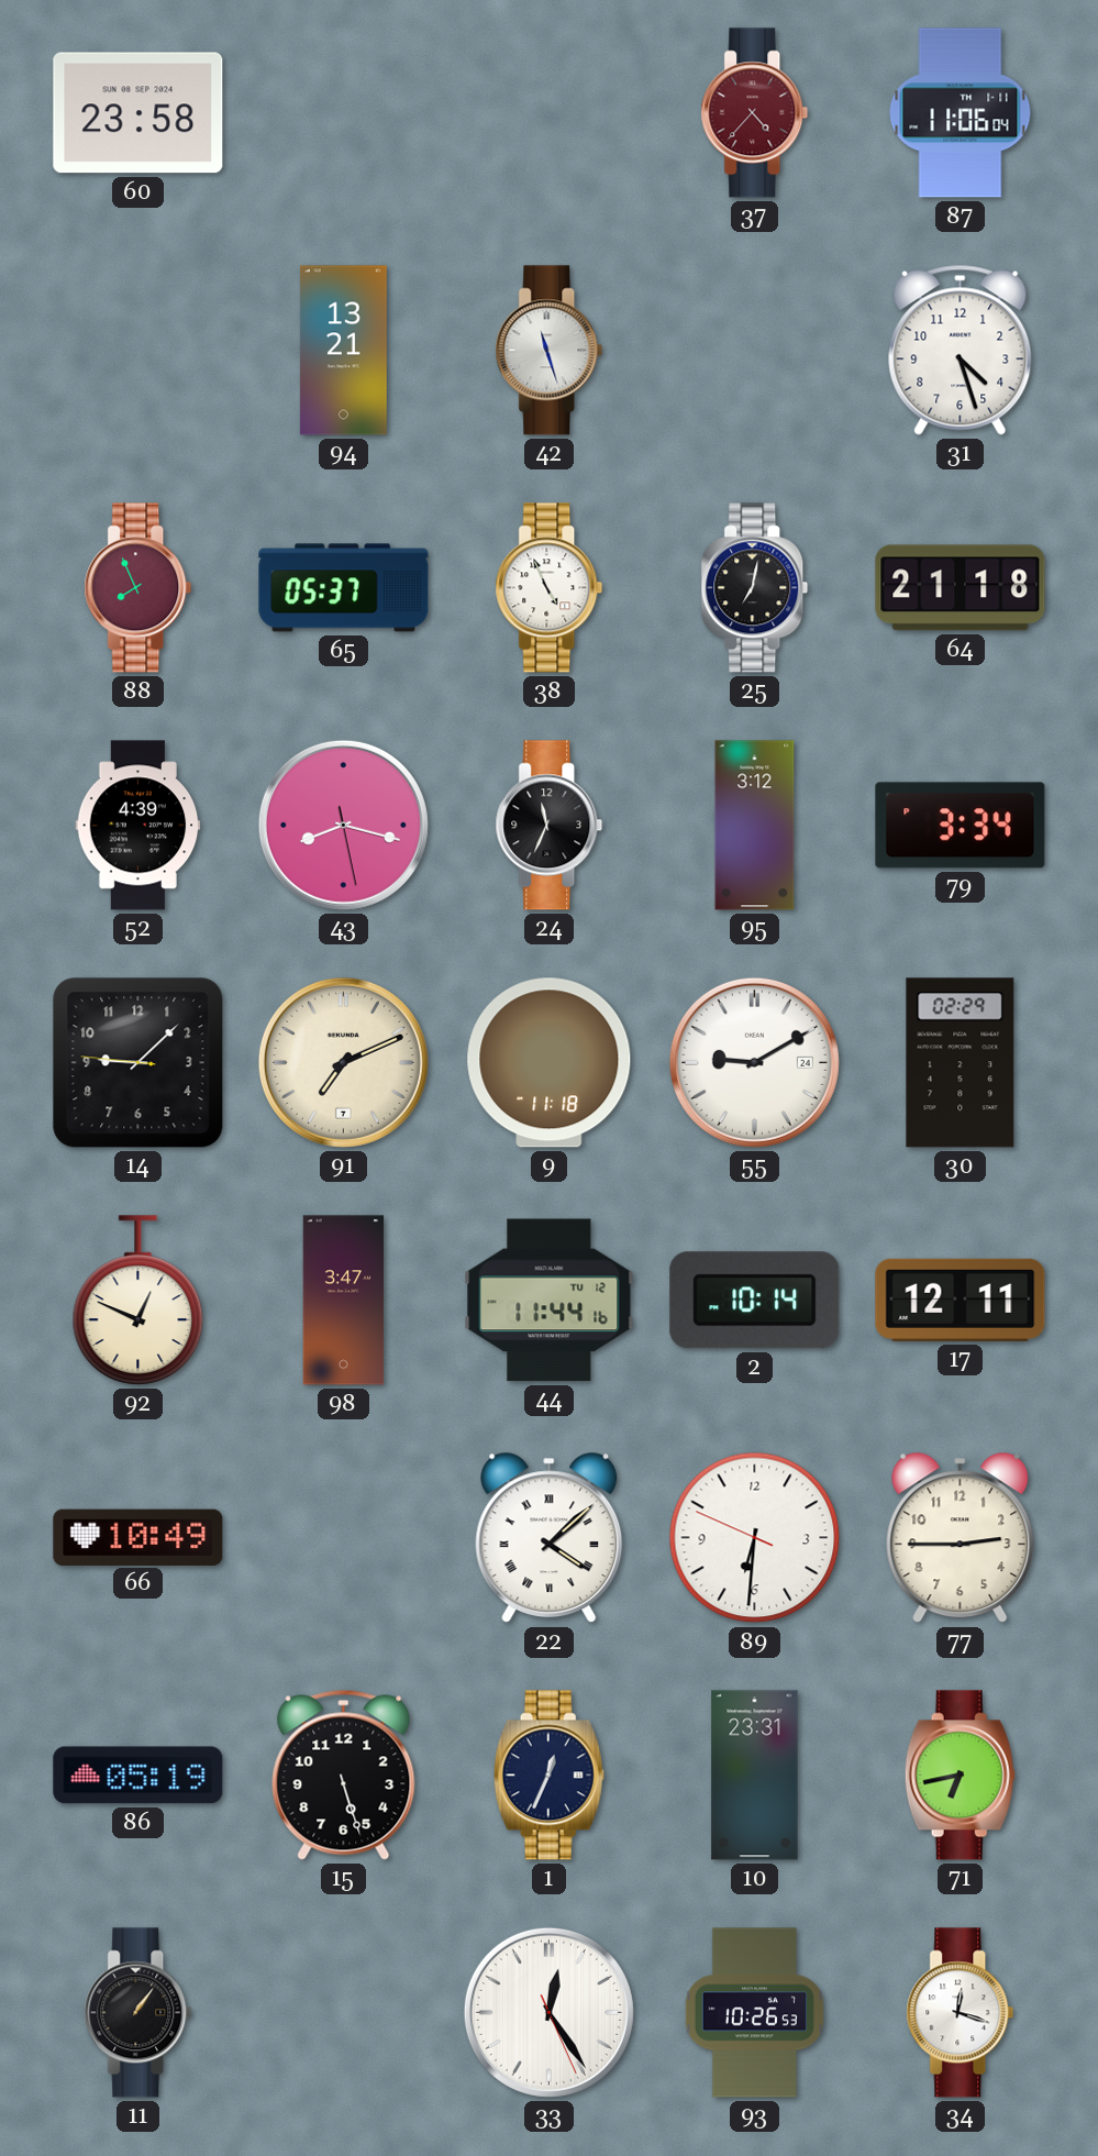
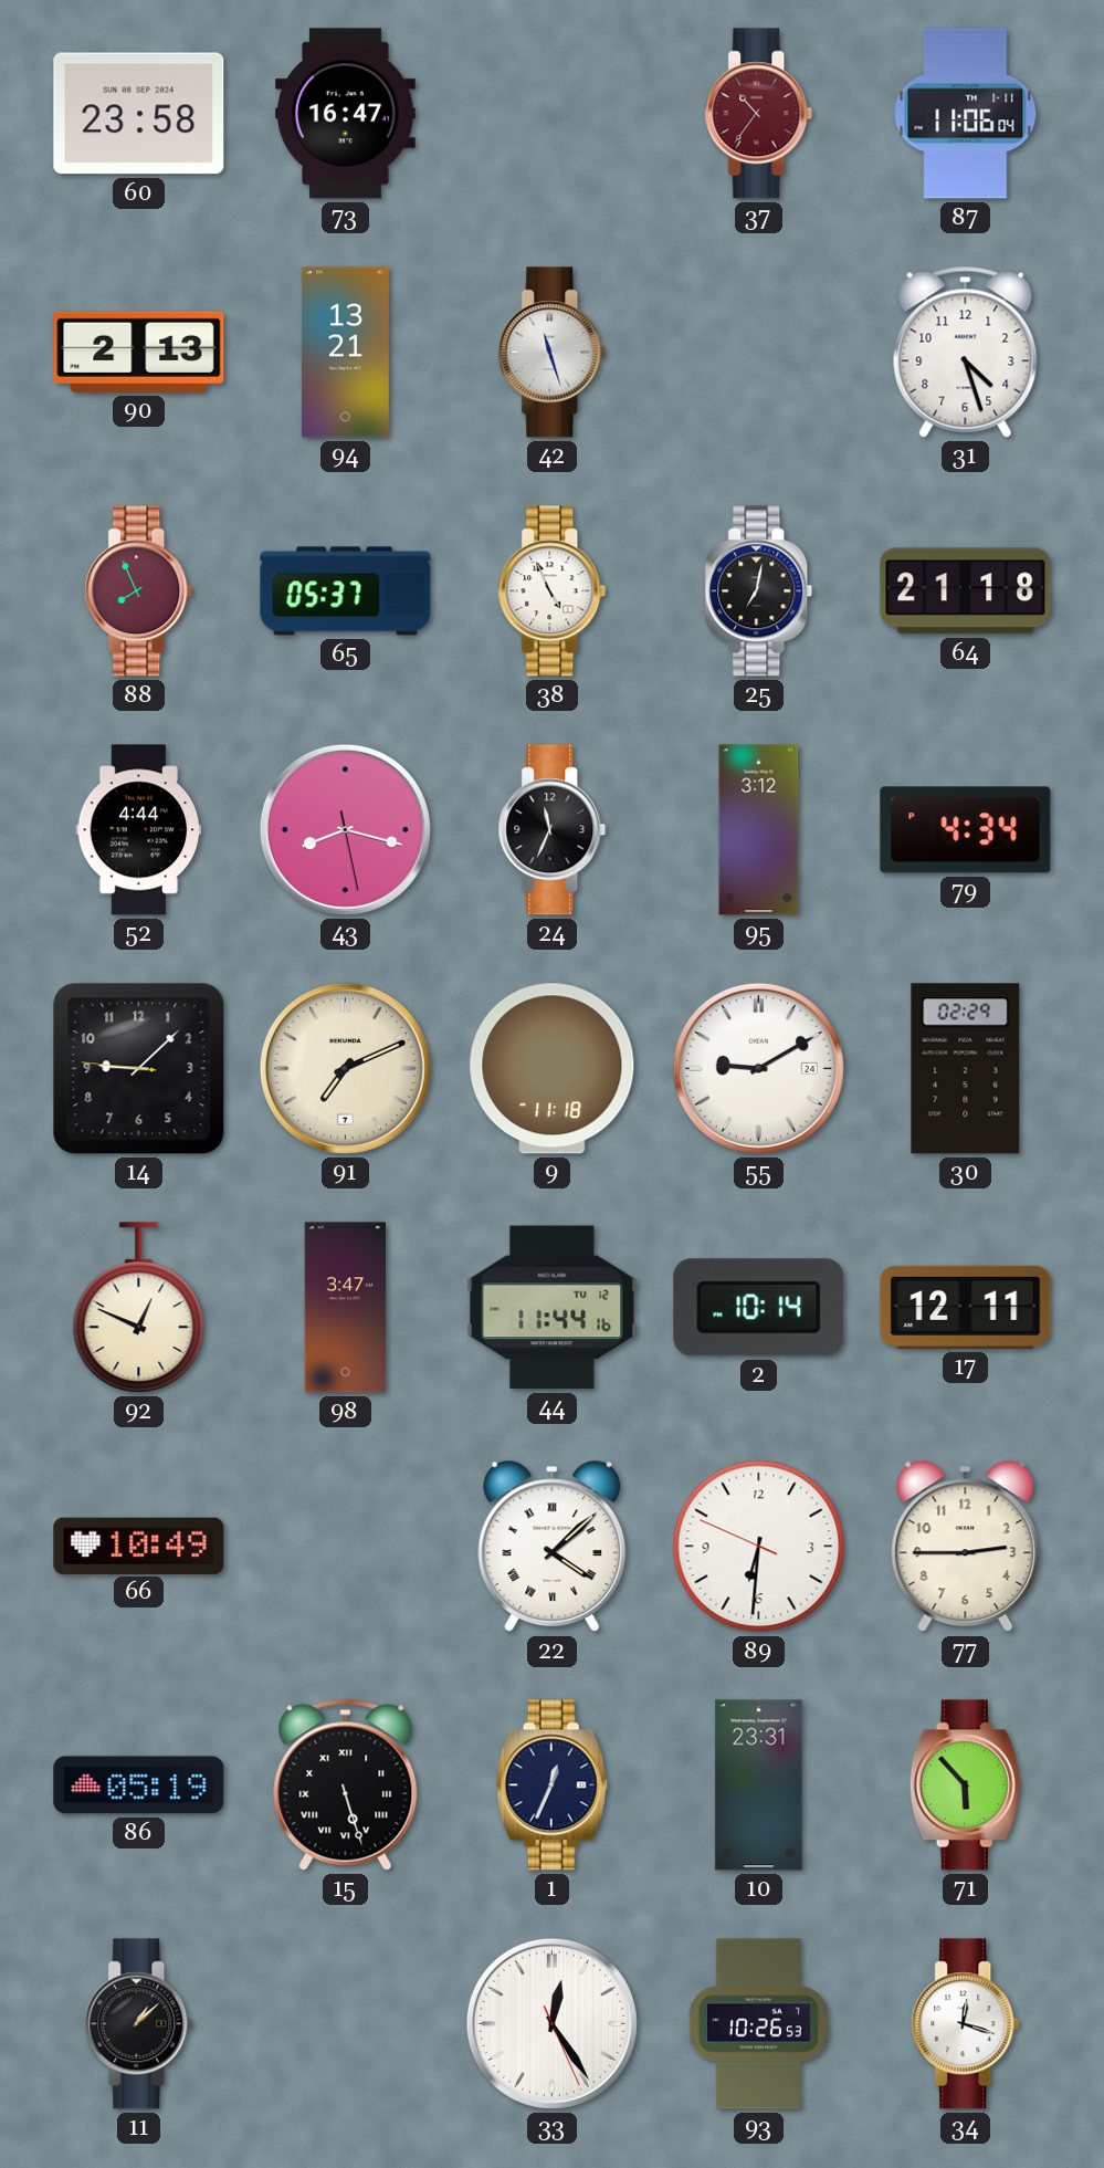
73: none -> 16:47
37: 4:37 -> 10:36
90: none -> 2:13
52: 4:39 -> 4:44
79: 3:34 -> 4:34
15 numerals: Arabic -> Roman
71: 6:43 -> 5:53
11: 1:06 -> 1:08
